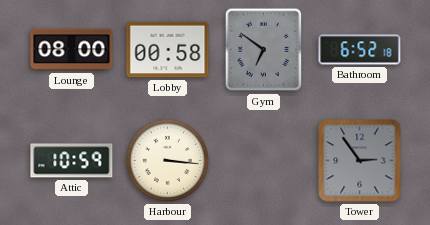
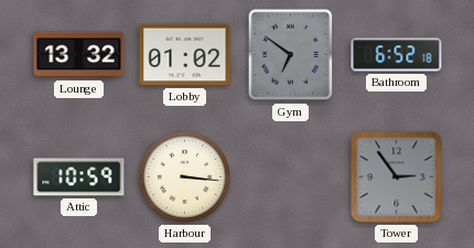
Lounge: 08:00 -> 13:32
Lobby: 00:58 -> 01:02
